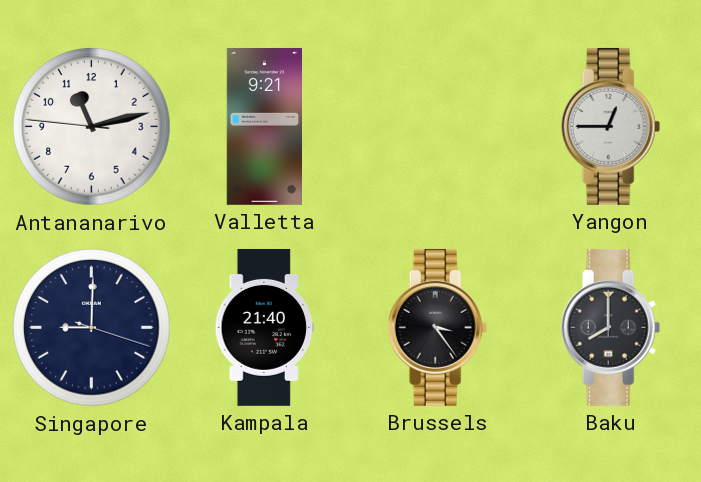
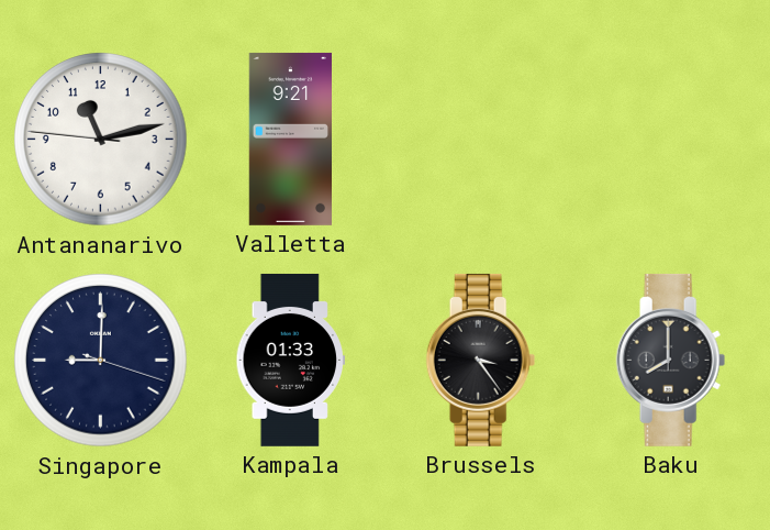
Yangon: 12:45 -> none
Kampala: 21:40 -> 01:33
